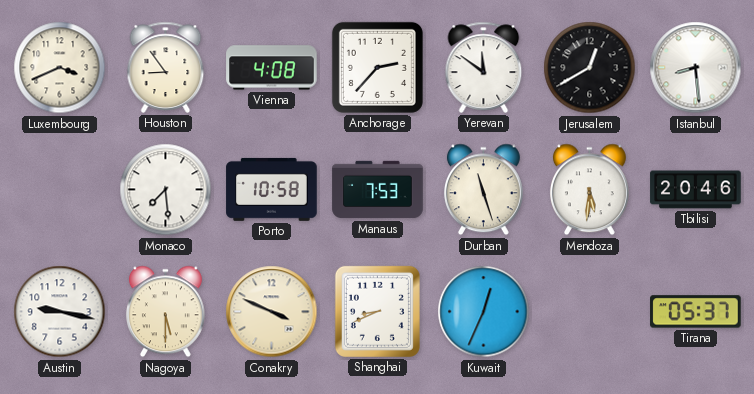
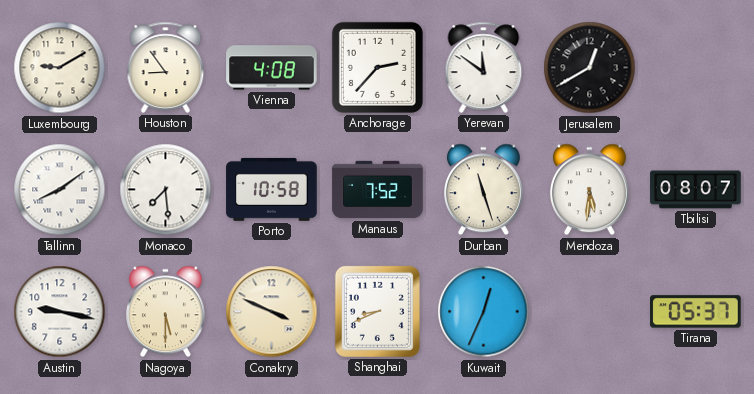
Luxembourg: 3:41 -> 9:10
Istanbul: 8:29 -> none
Tallinn: none -> 8:09
Manaus: 7:53 -> 7:52
Tbilisi: 20:46 -> 08:07
